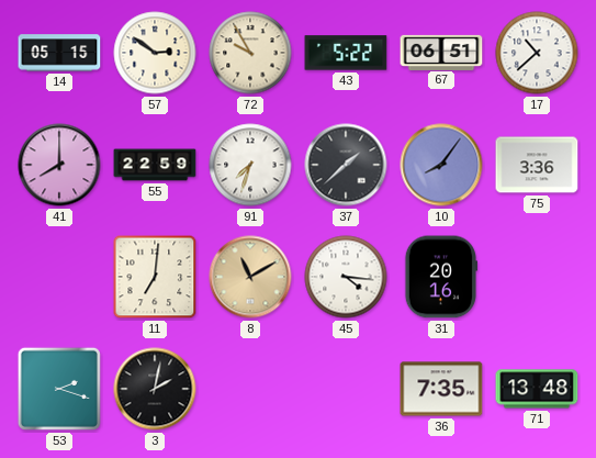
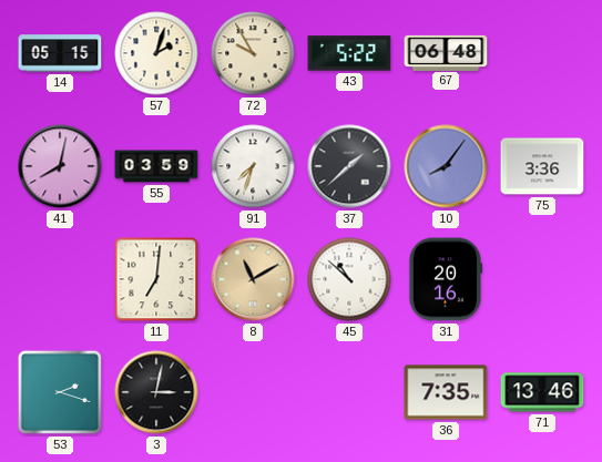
57: 2:51 -> 2:03
67: 06:51 -> 06:48
17: 10:38 -> none
41: 8:00 -> 8:02
55: 22:59 -> 03:59
45: 4:16 -> 10:52
3: 2:02 -> 3:02
71: 13:48 -> 13:46
